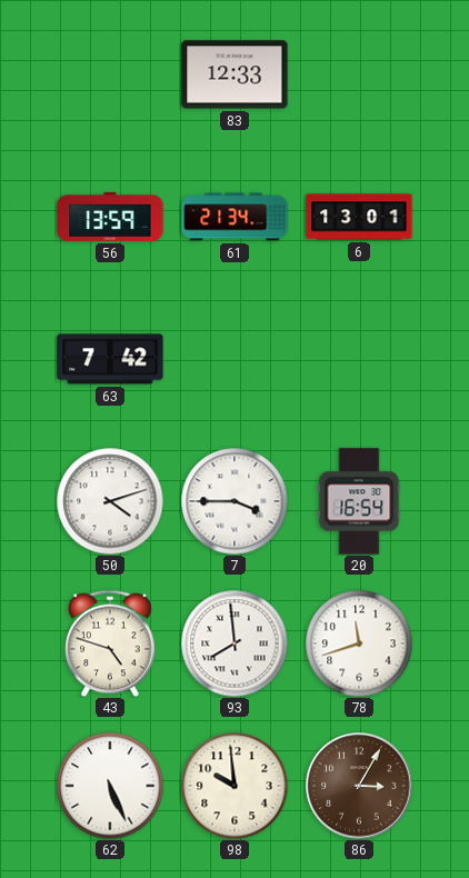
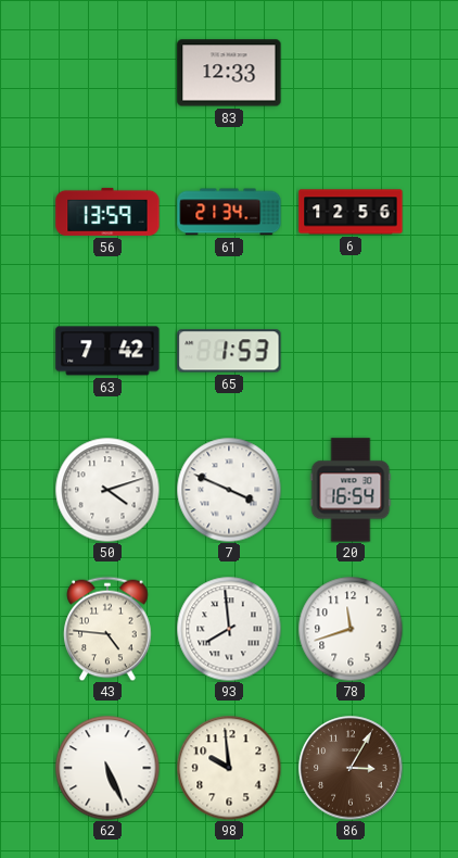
6: 13:01 -> 12:56
65: none -> 1:53
7: 3:45 -> 3:49
43: 4:48 -> 4:46
